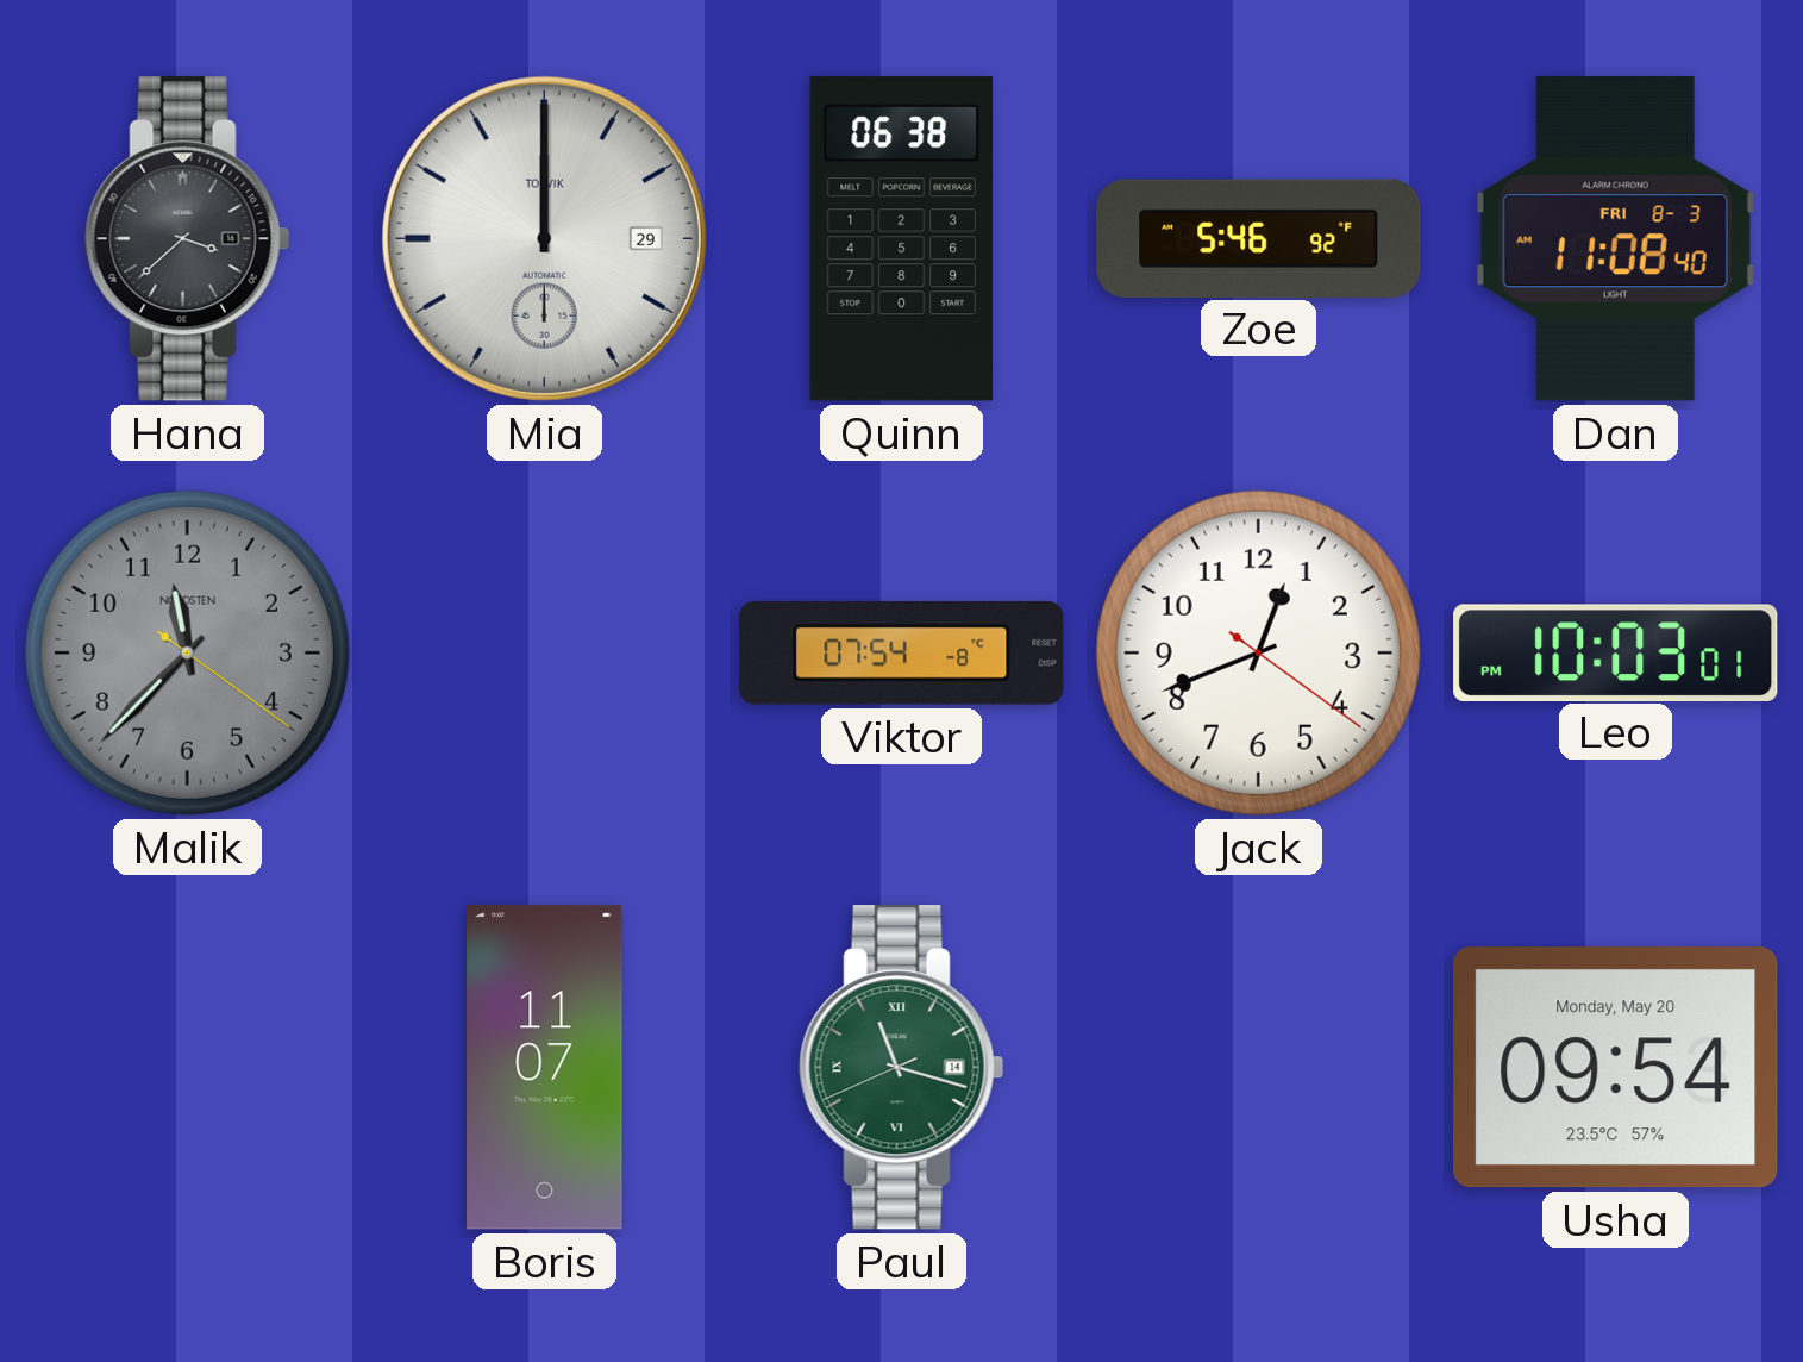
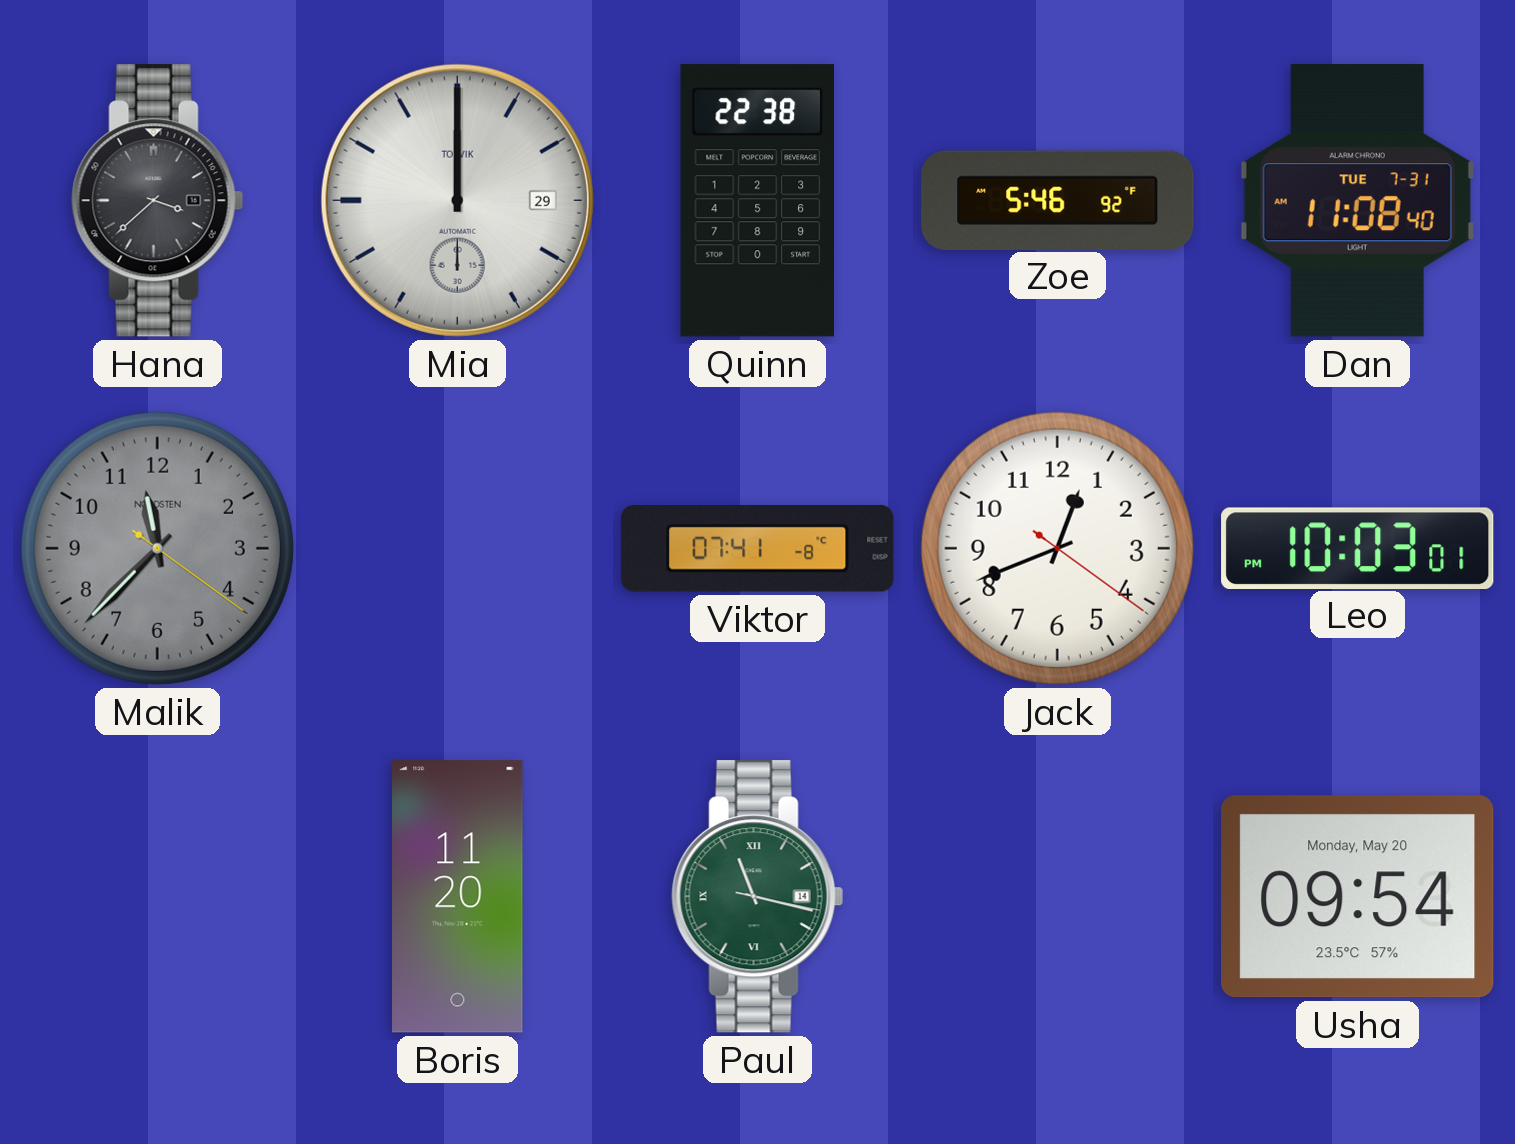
Quinn: 06:38 -> 22:38
Dan date: FRI 8-3 -> TUE 7-31
Viktor: 07:54 -> 07:41
Boris: 11:07 -> 11:20
Paul: 11:17:41 -> 11:17:17
